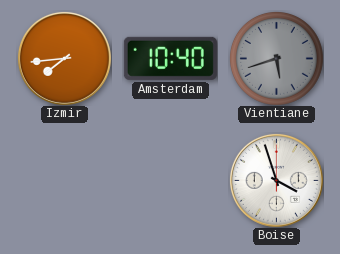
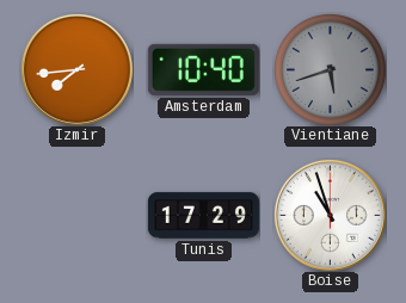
Tunis: none -> 17:29
Boise: 3:57 -> 10:57
